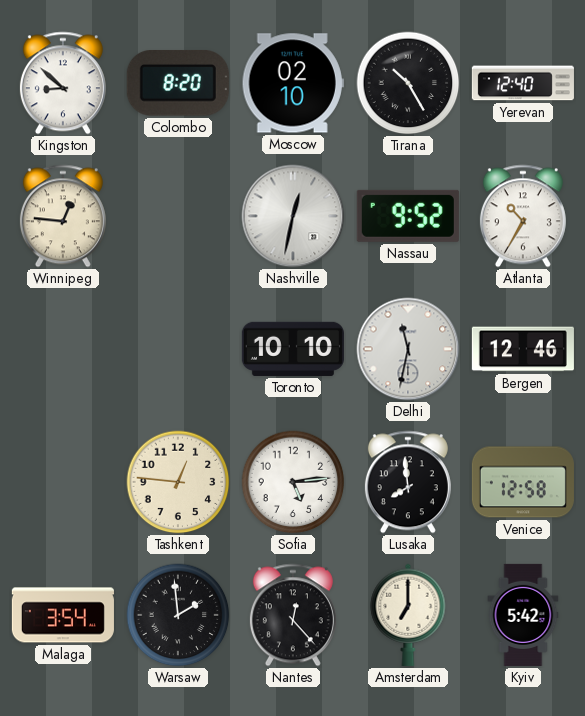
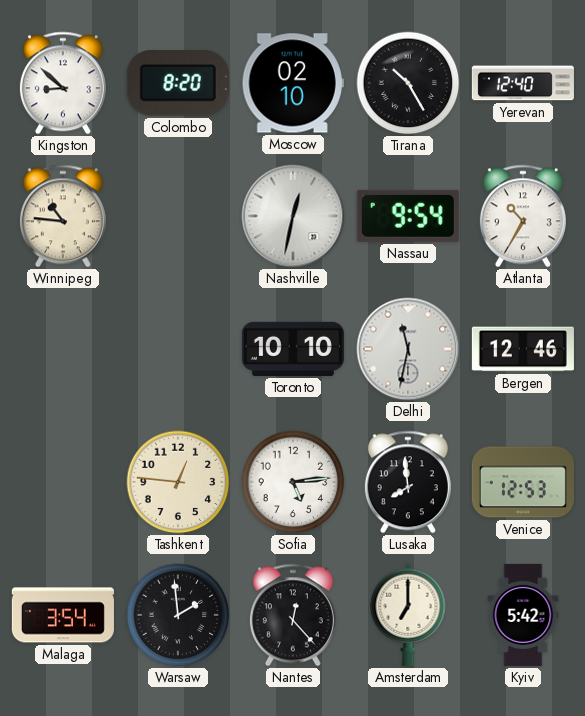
Winnipeg: 12:46 -> 10:46
Nassau: 9:52 -> 9:54
Venice: 12:58 -> 12:53
